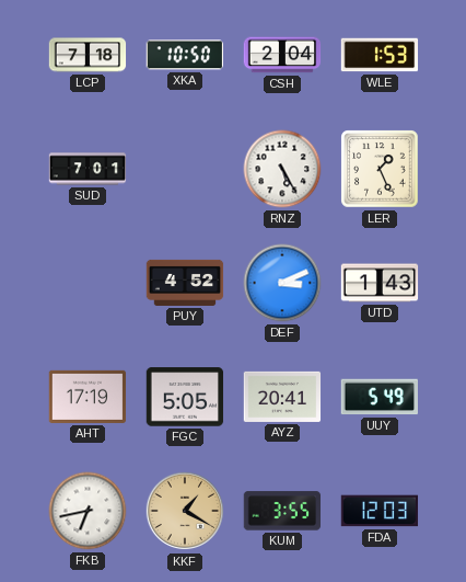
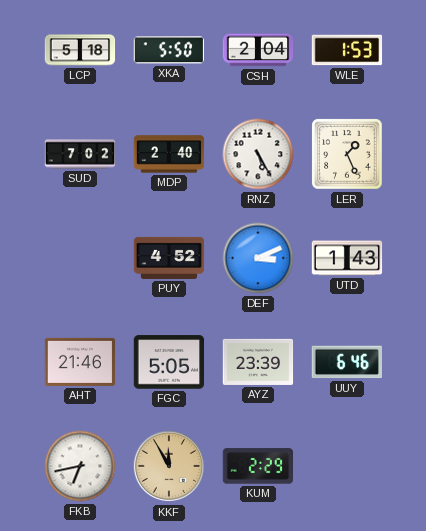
LCP: 7:18 -> 5:18
XKA: 10:50 -> 5:50
SUD: 7:01 -> 7:02
MDP: none -> 2:40
AHT: 17:19 -> 21:46
AYZ: 20:41 -> 23:39
UUY: 5:49 -> 6:46
KKF: 1:20 -> 11:55
KUM: 3:55 -> 2:29
FDA: 12:03 -> none
